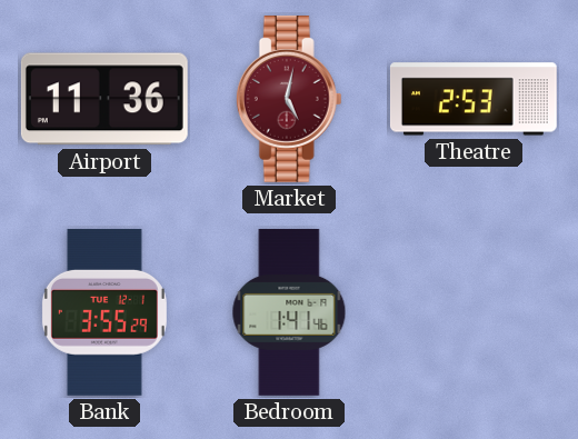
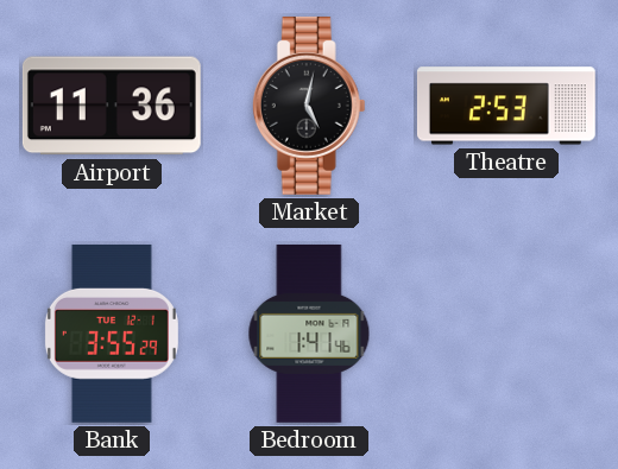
Market dial: burgundy -> black
